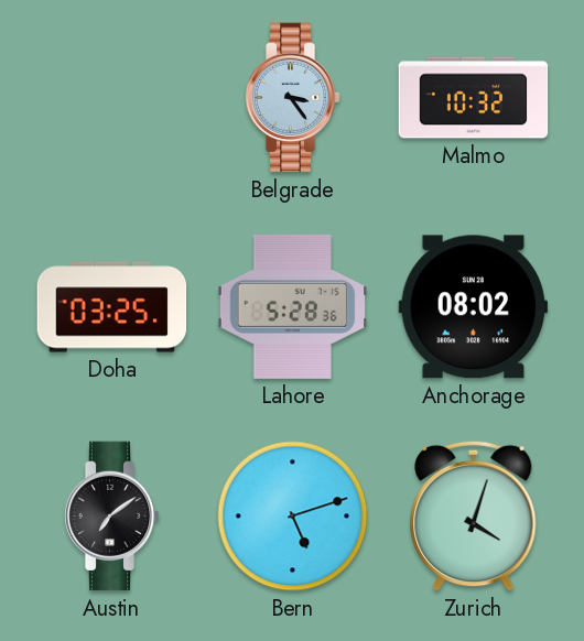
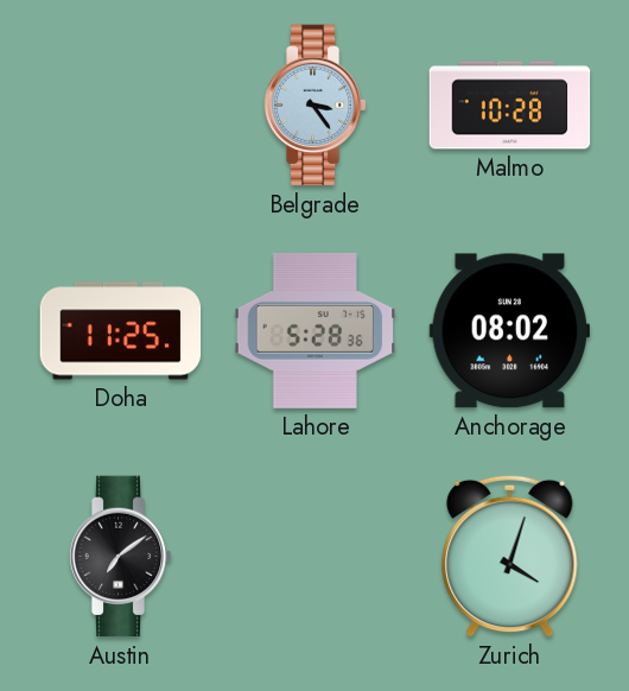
Malmo: 10:32 -> 10:28
Doha: 03:25 -> 11:25
Bern: 5:12 -> none
